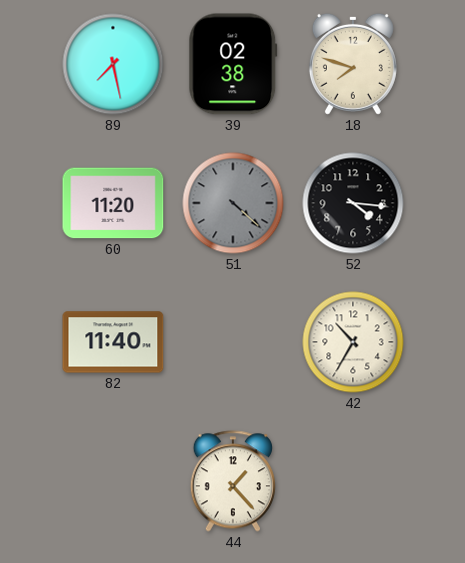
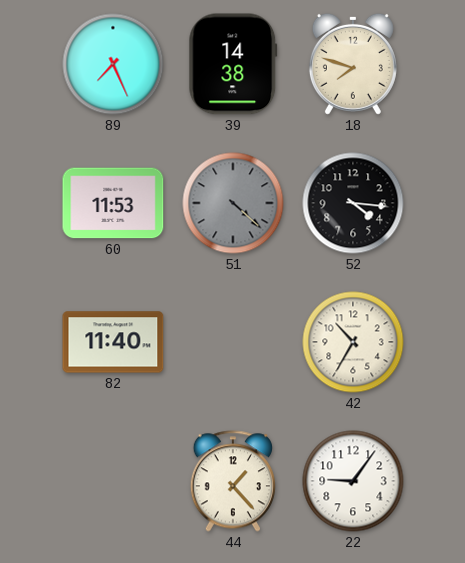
89: 7:28 -> 7:26
39: 02:38 -> 14:38
60: 11:20 -> 11:53
22: none -> 9:06
